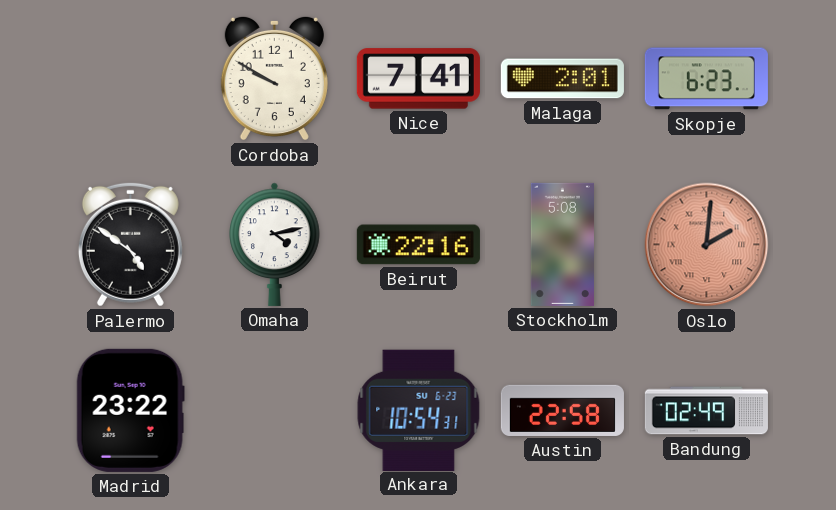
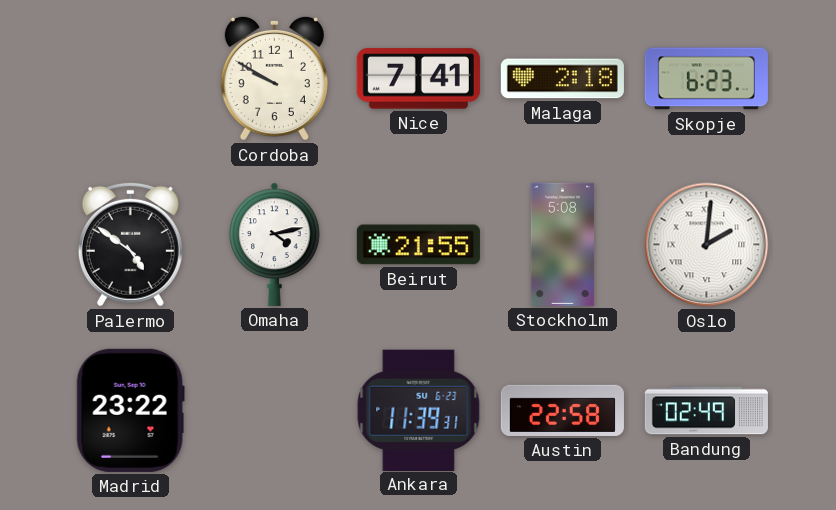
Malaga: 2:01 -> 2:18
Beirut: 22:16 -> 21:55
Oslo dial: salmon -> white
Ankara: 10:54 -> 11:39
